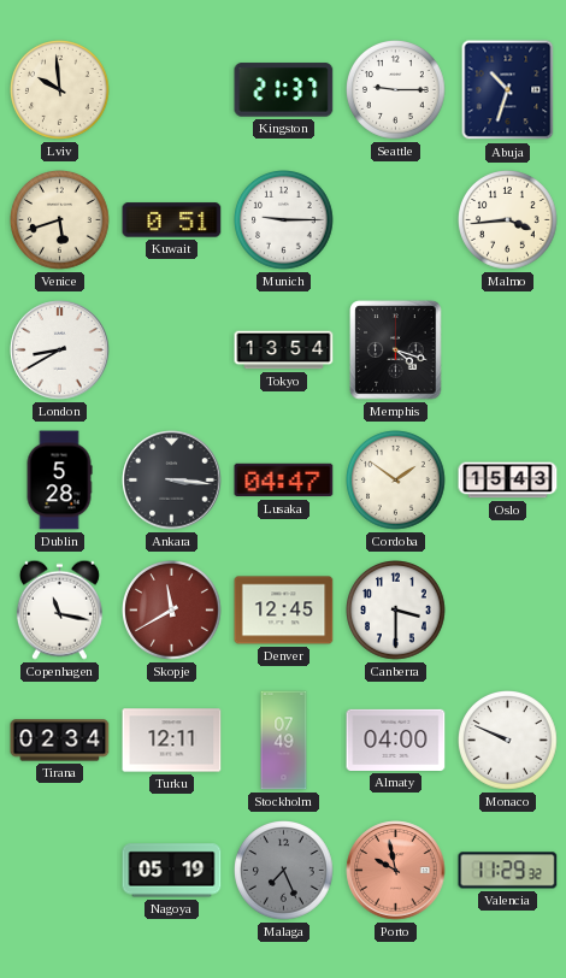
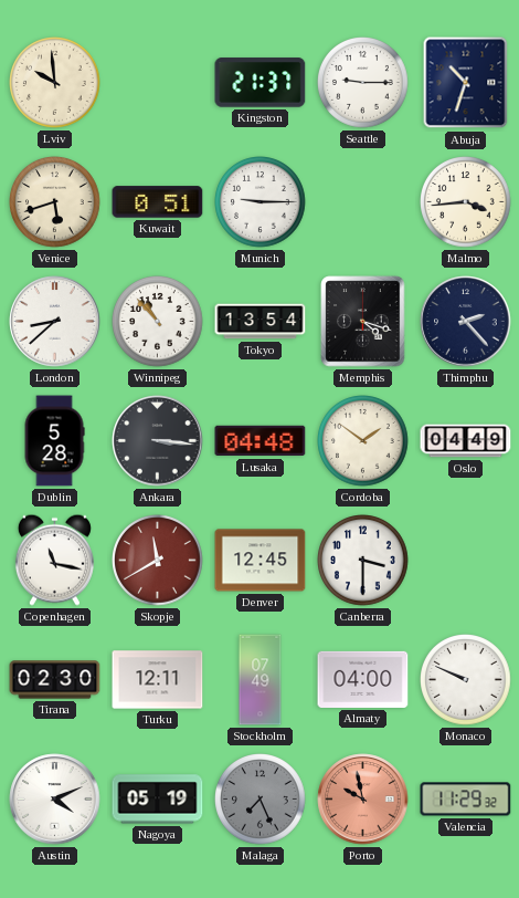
London: 8:40 -> 8:38
Winnipeg: none -> 10:53
Thimphu: none -> 2:23
Lusaka: 04:47 -> 04:48
Oslo: 15:43 -> 04:49
Tirana: 02:34 -> 02:30
Austin: none -> 4:11
